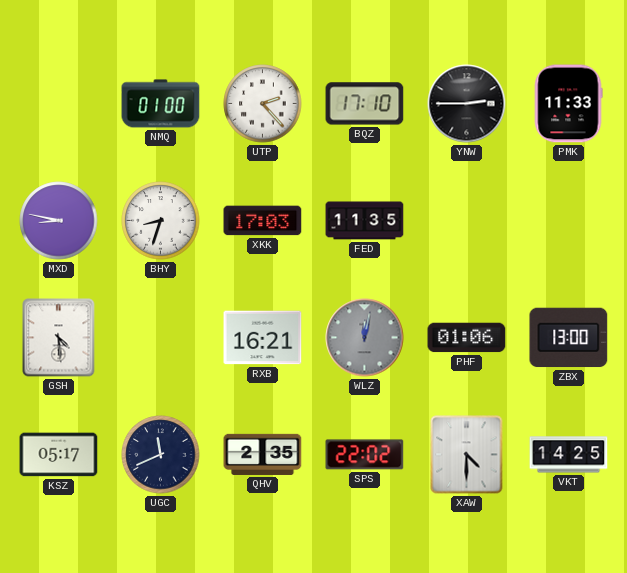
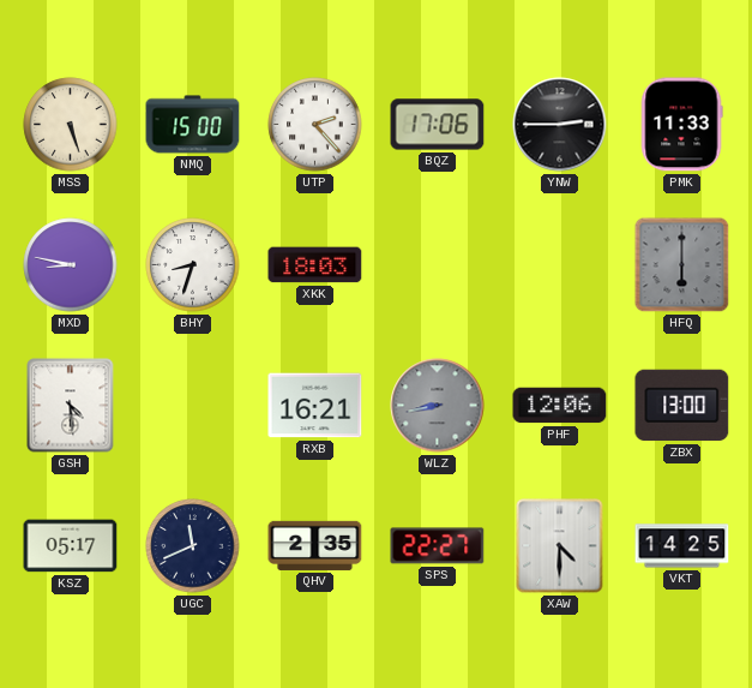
MSS: none -> 5:27
NMQ: 01:00 -> 15:00
BQZ: 17:10 -> 17:06
XKK: 17:03 -> 18:03
FED: 11:35 -> none
HFQ: none -> 6:00
WLZ: 12:02 -> 8:43
PHF: 01:06 -> 12:06
SPS: 22:02 -> 22:27
